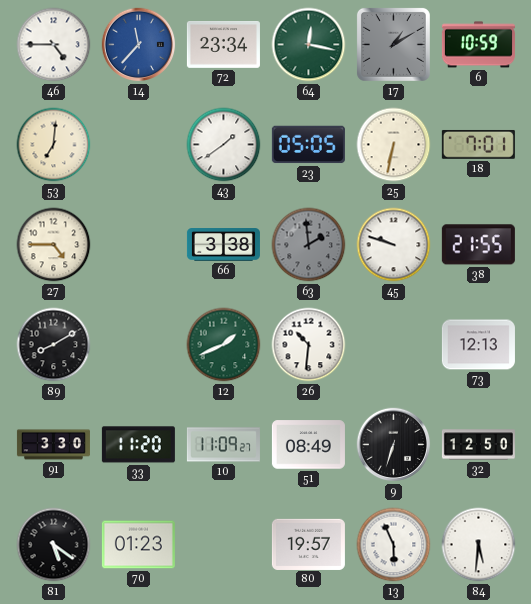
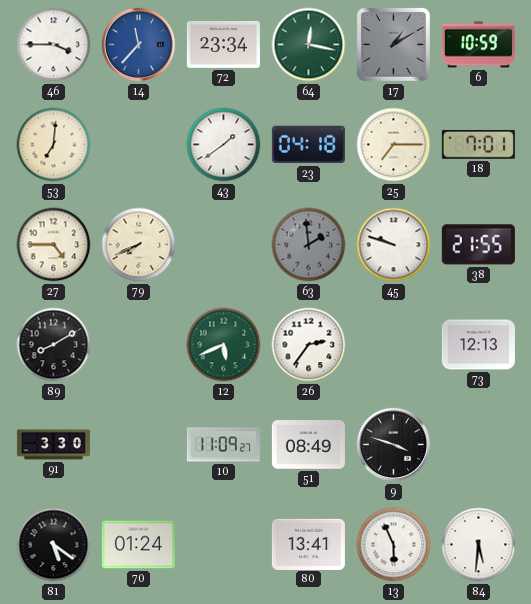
46: 4:45 -> 3:45
23: 05:05 -> 04:18
25: 6:32 -> 7:15
79: none -> 7:41
66: 3:38 -> none
12: 1:41 -> 5:41
26: 10:31 -> 2:36
33: 11:20 -> none
9: 6:33 -> 3:48
32: 12:50 -> none
70: 01:23 -> 01:24
80: 19:57 -> 13:41
